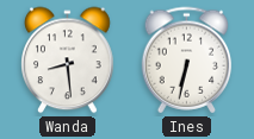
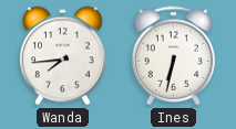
Wanda: 8:29 -> 7:44
